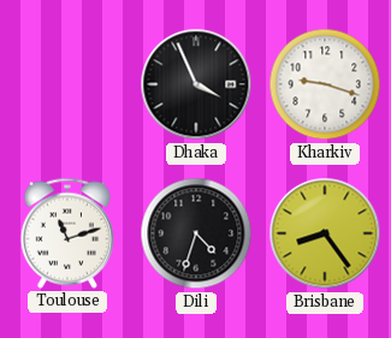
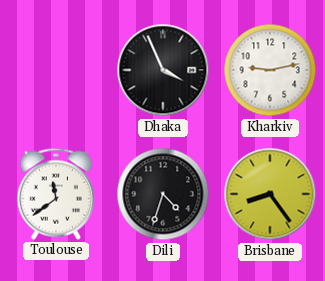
Kharkiv: 9:18 -> 9:13
Toulouse: 11:12 -> 11:39
